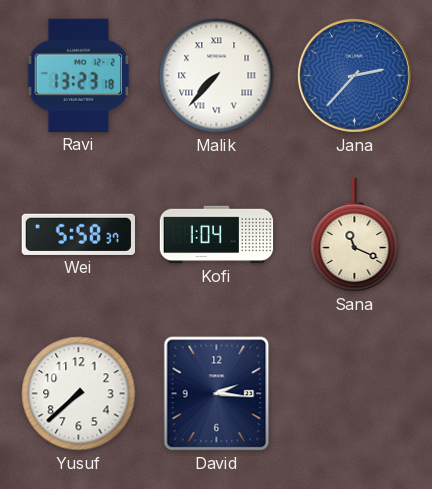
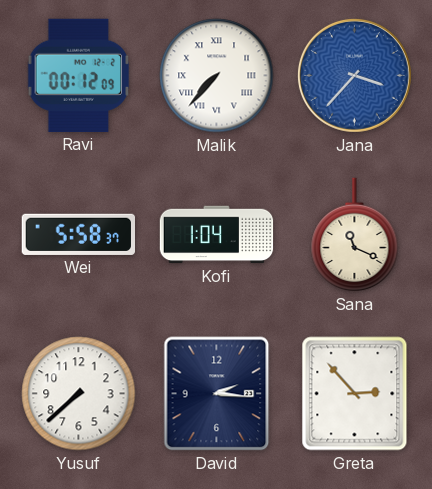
Ravi: 13:23 -> 00:12
Jana: 2:37 -> 3:37
Greta: none -> 2:53
